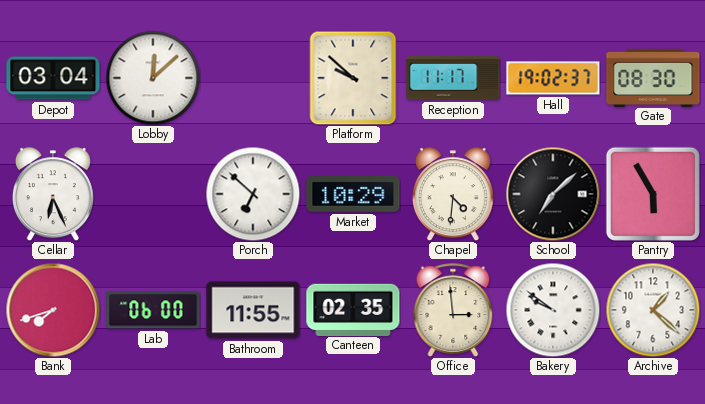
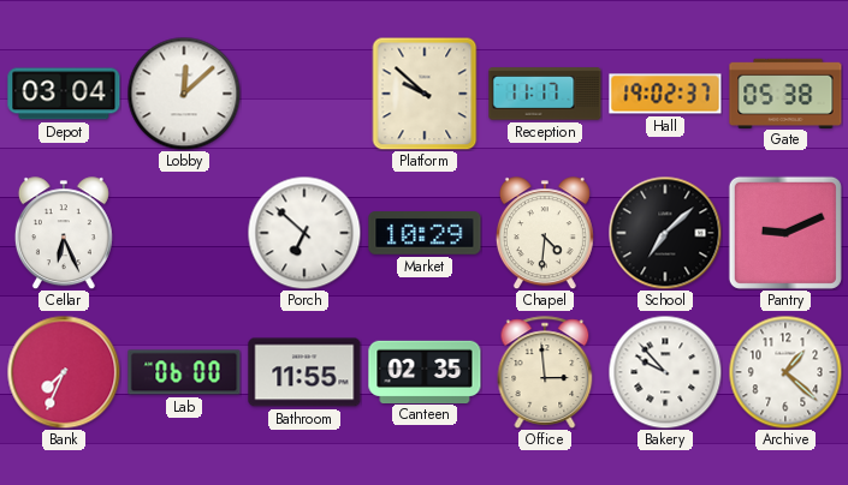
Gate: 08:30 -> 05:38
Pantry: 5:55 -> 9:11
Bank: 7:42 -> 7:34
Bakery: 9:51 -> 9:53
